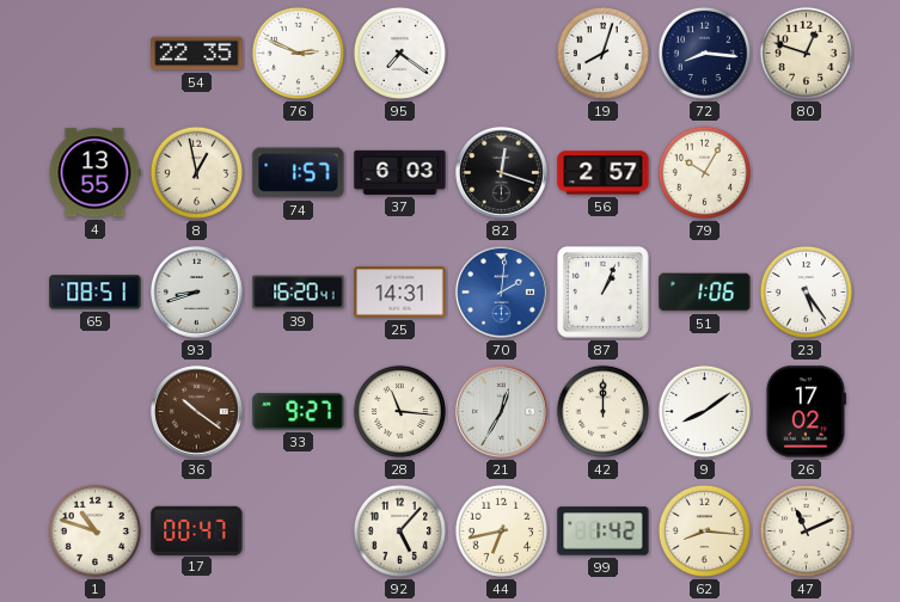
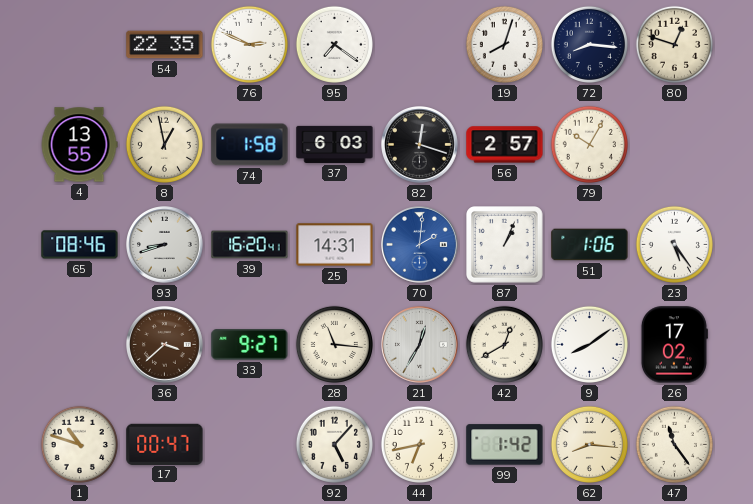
74: 1:57 -> 1:58
65: 08:51 -> 08:46
36: 10:21 -> 3:38
42: 12:00 -> 12:40
47: 11:11 -> 11:24
